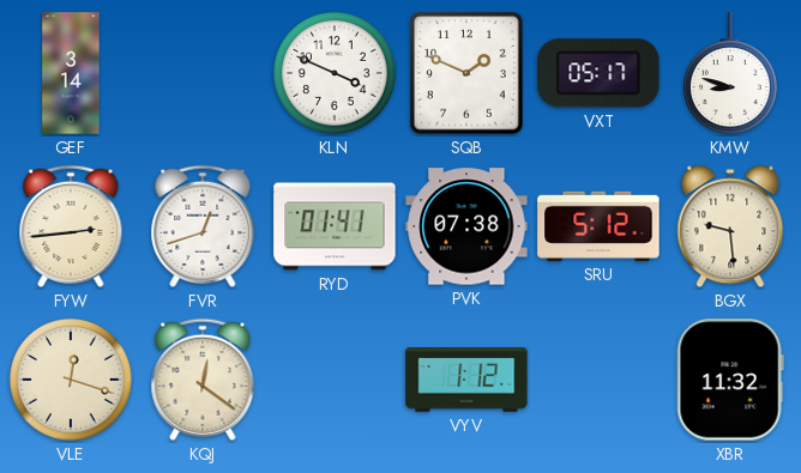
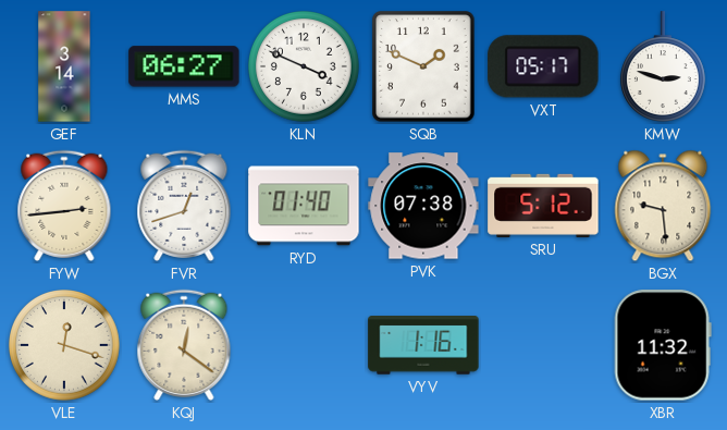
MMS: none -> 06:27
KMW: 8:48 -> 2:48
RYD: 01:41 -> 01:40
VYV: 1:12 -> 1:16
